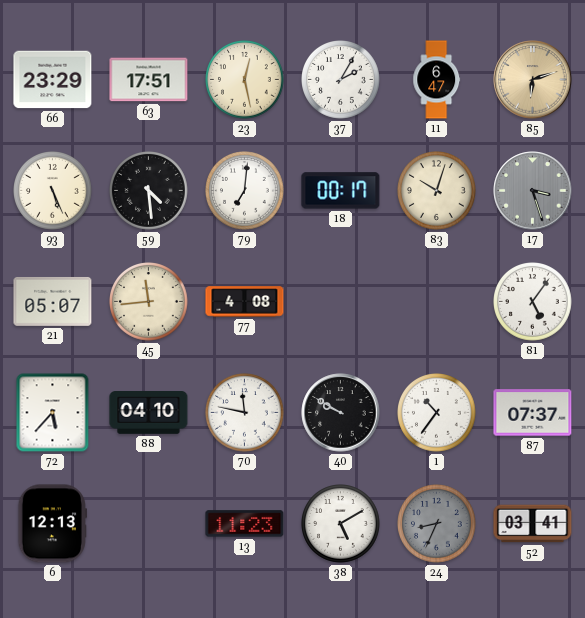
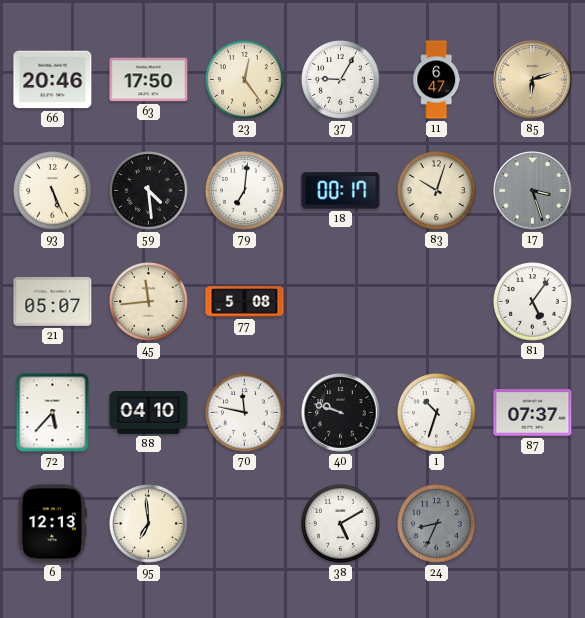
66: 23:29 -> 20:46
63: 17:51 -> 17:50
23: 12:28 -> 12:24
37: 2:05 -> 9:05
77: 4:08 -> 5:08
40: 9:50 -> 9:48
1: 10:36 -> 10:33
95: none -> 6:59
13: 11:23 -> none
52: 03:41 -> none
